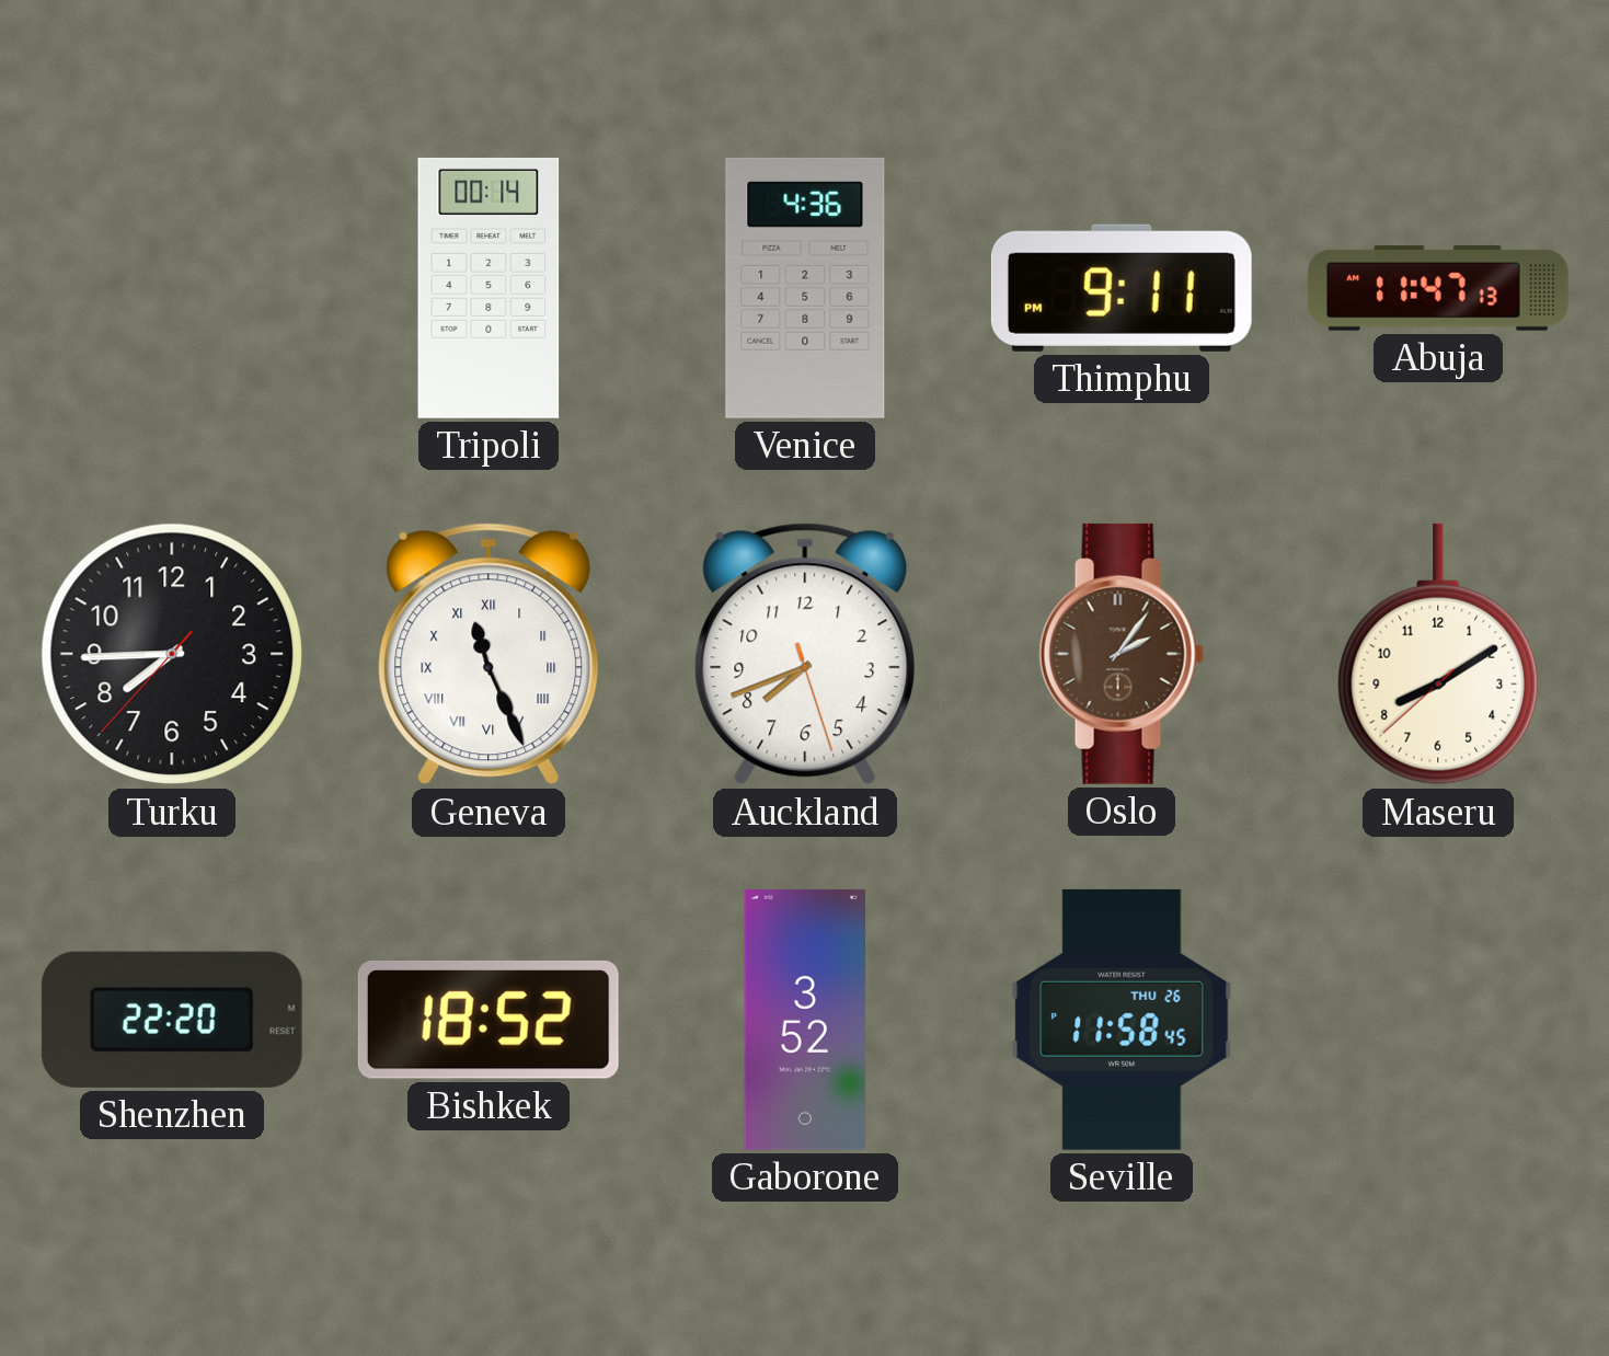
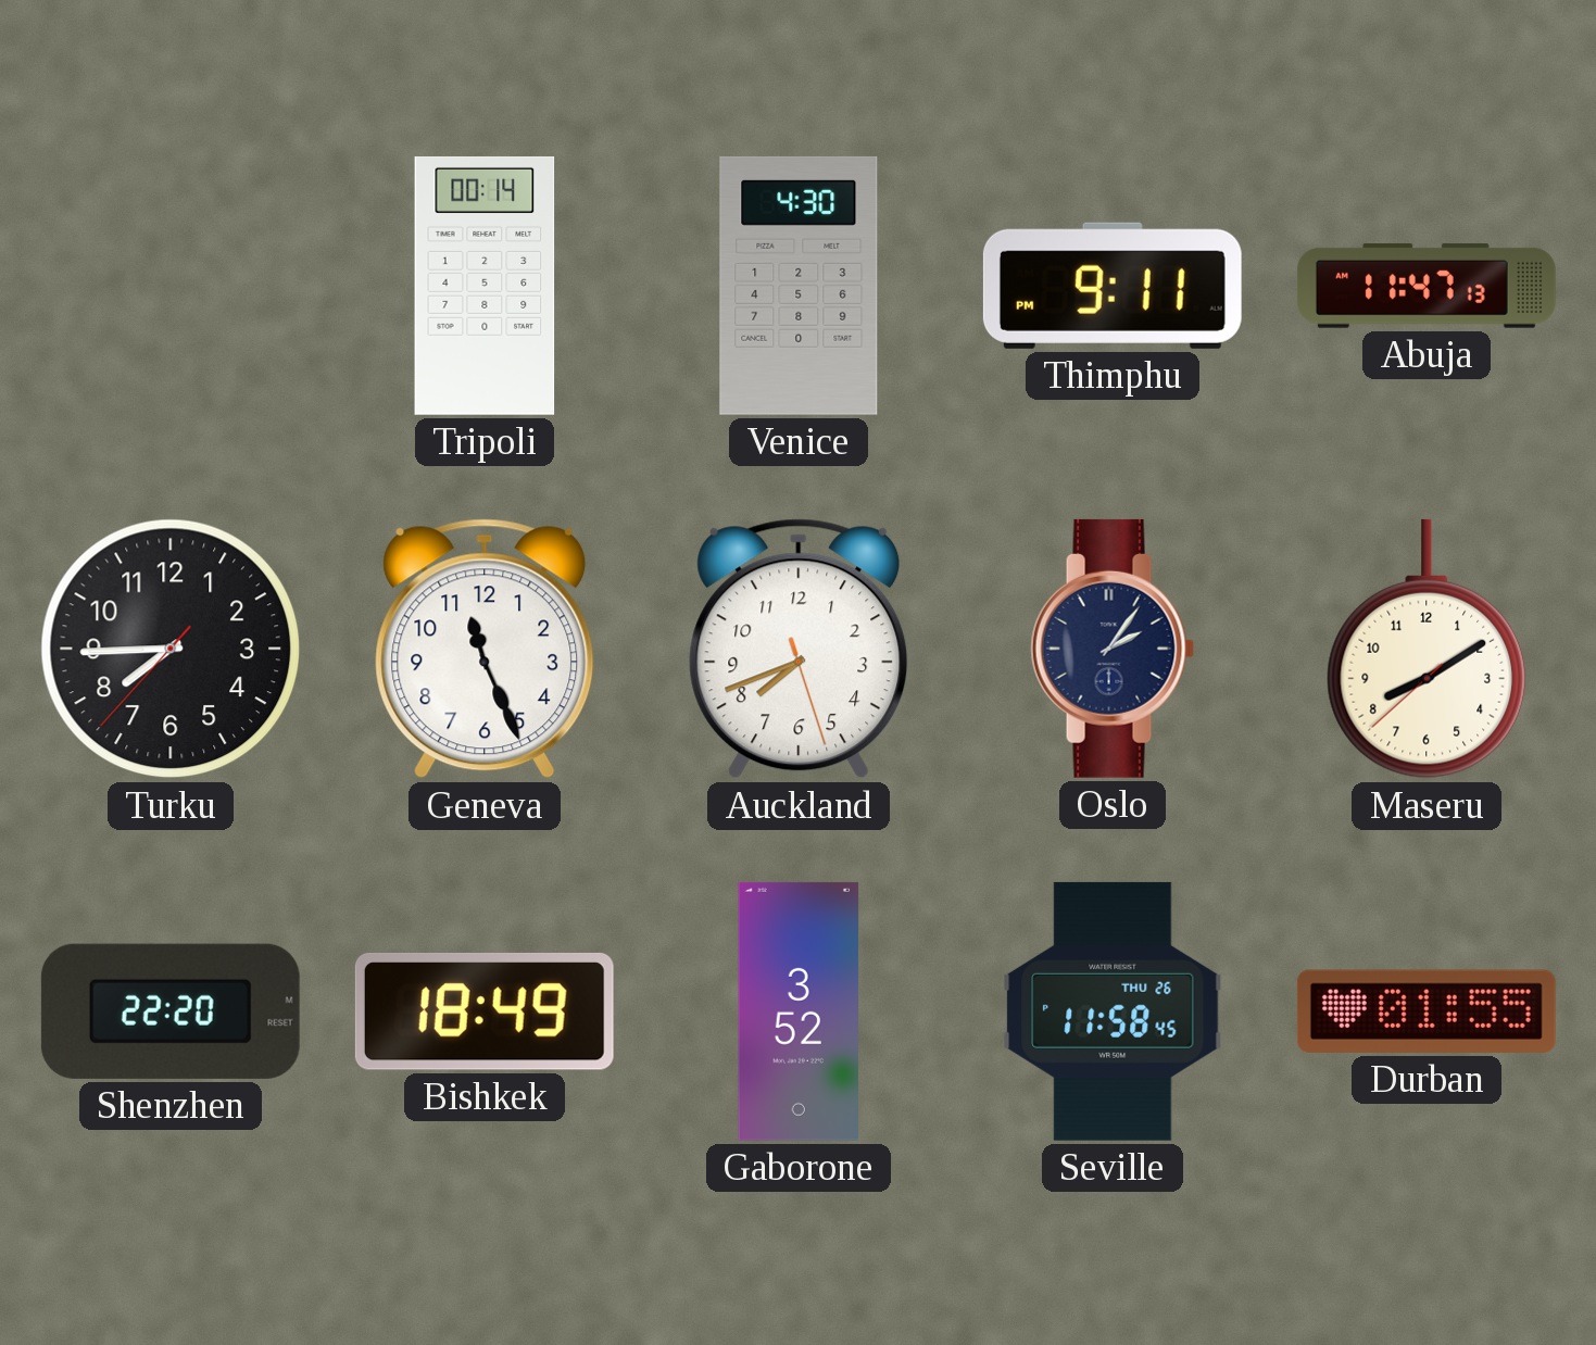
Venice: 4:36 -> 4:30
Geneva numerals: Roman -> Arabic
Oslo dial: brown -> navy
Bishkek: 18:52 -> 18:49
Durban: none -> 01:55
